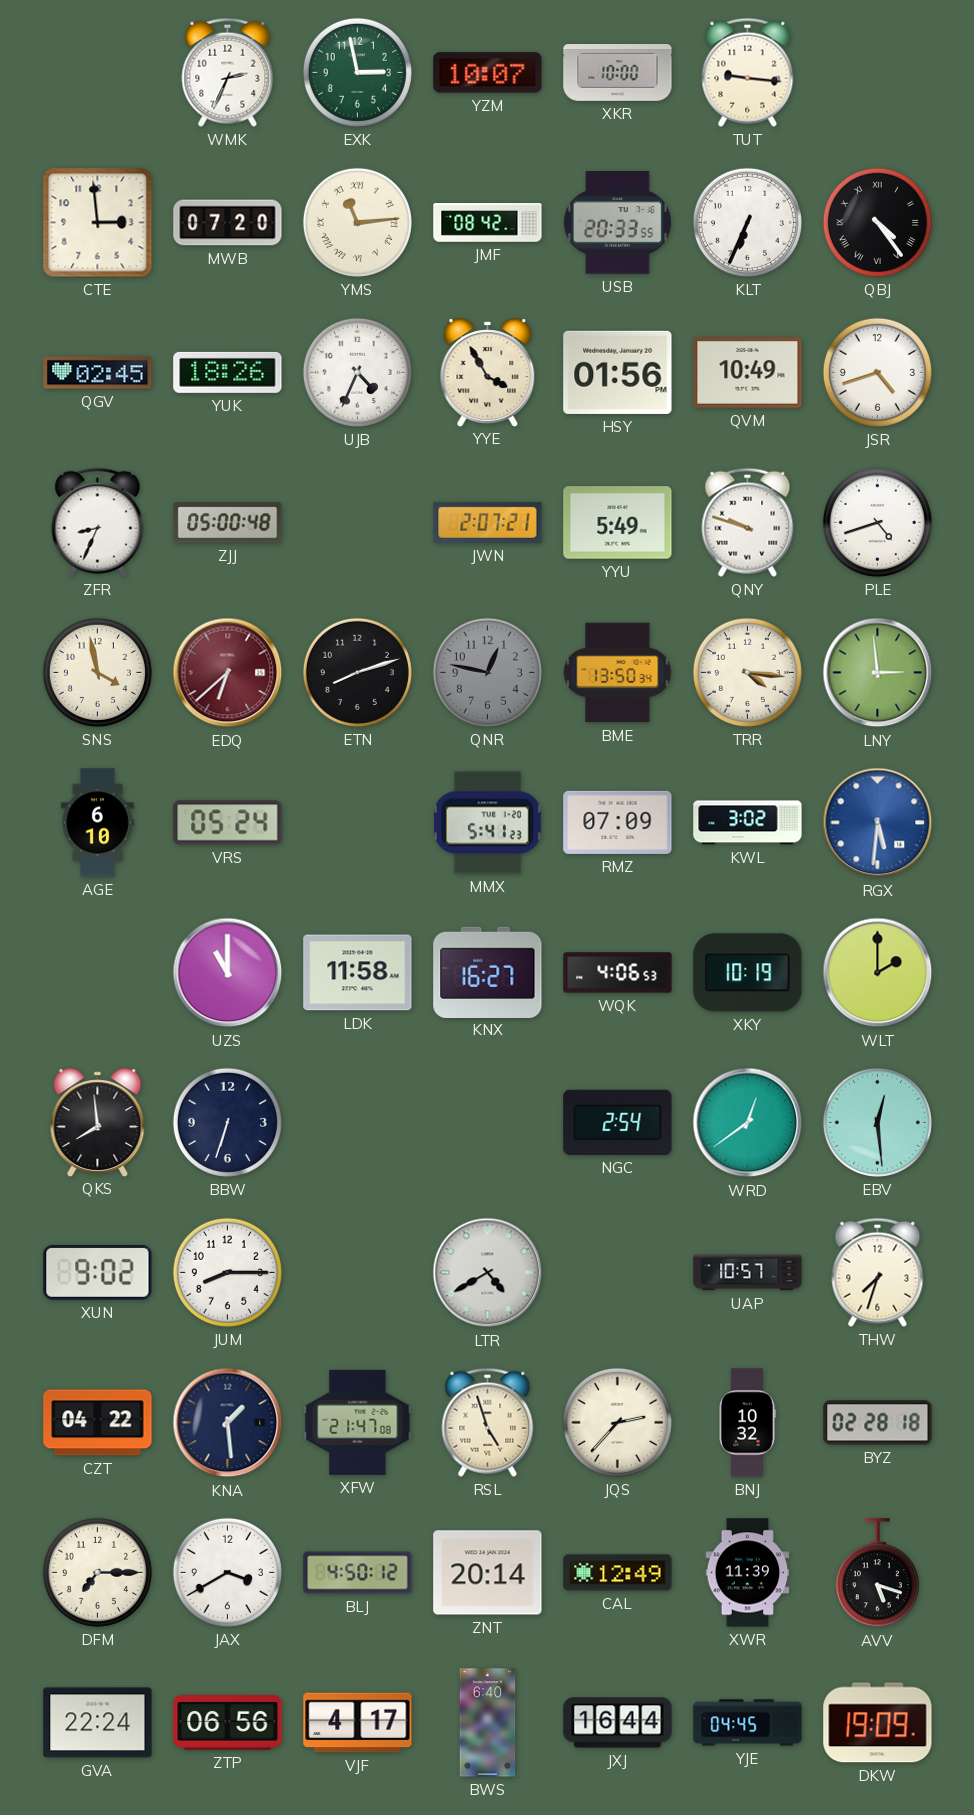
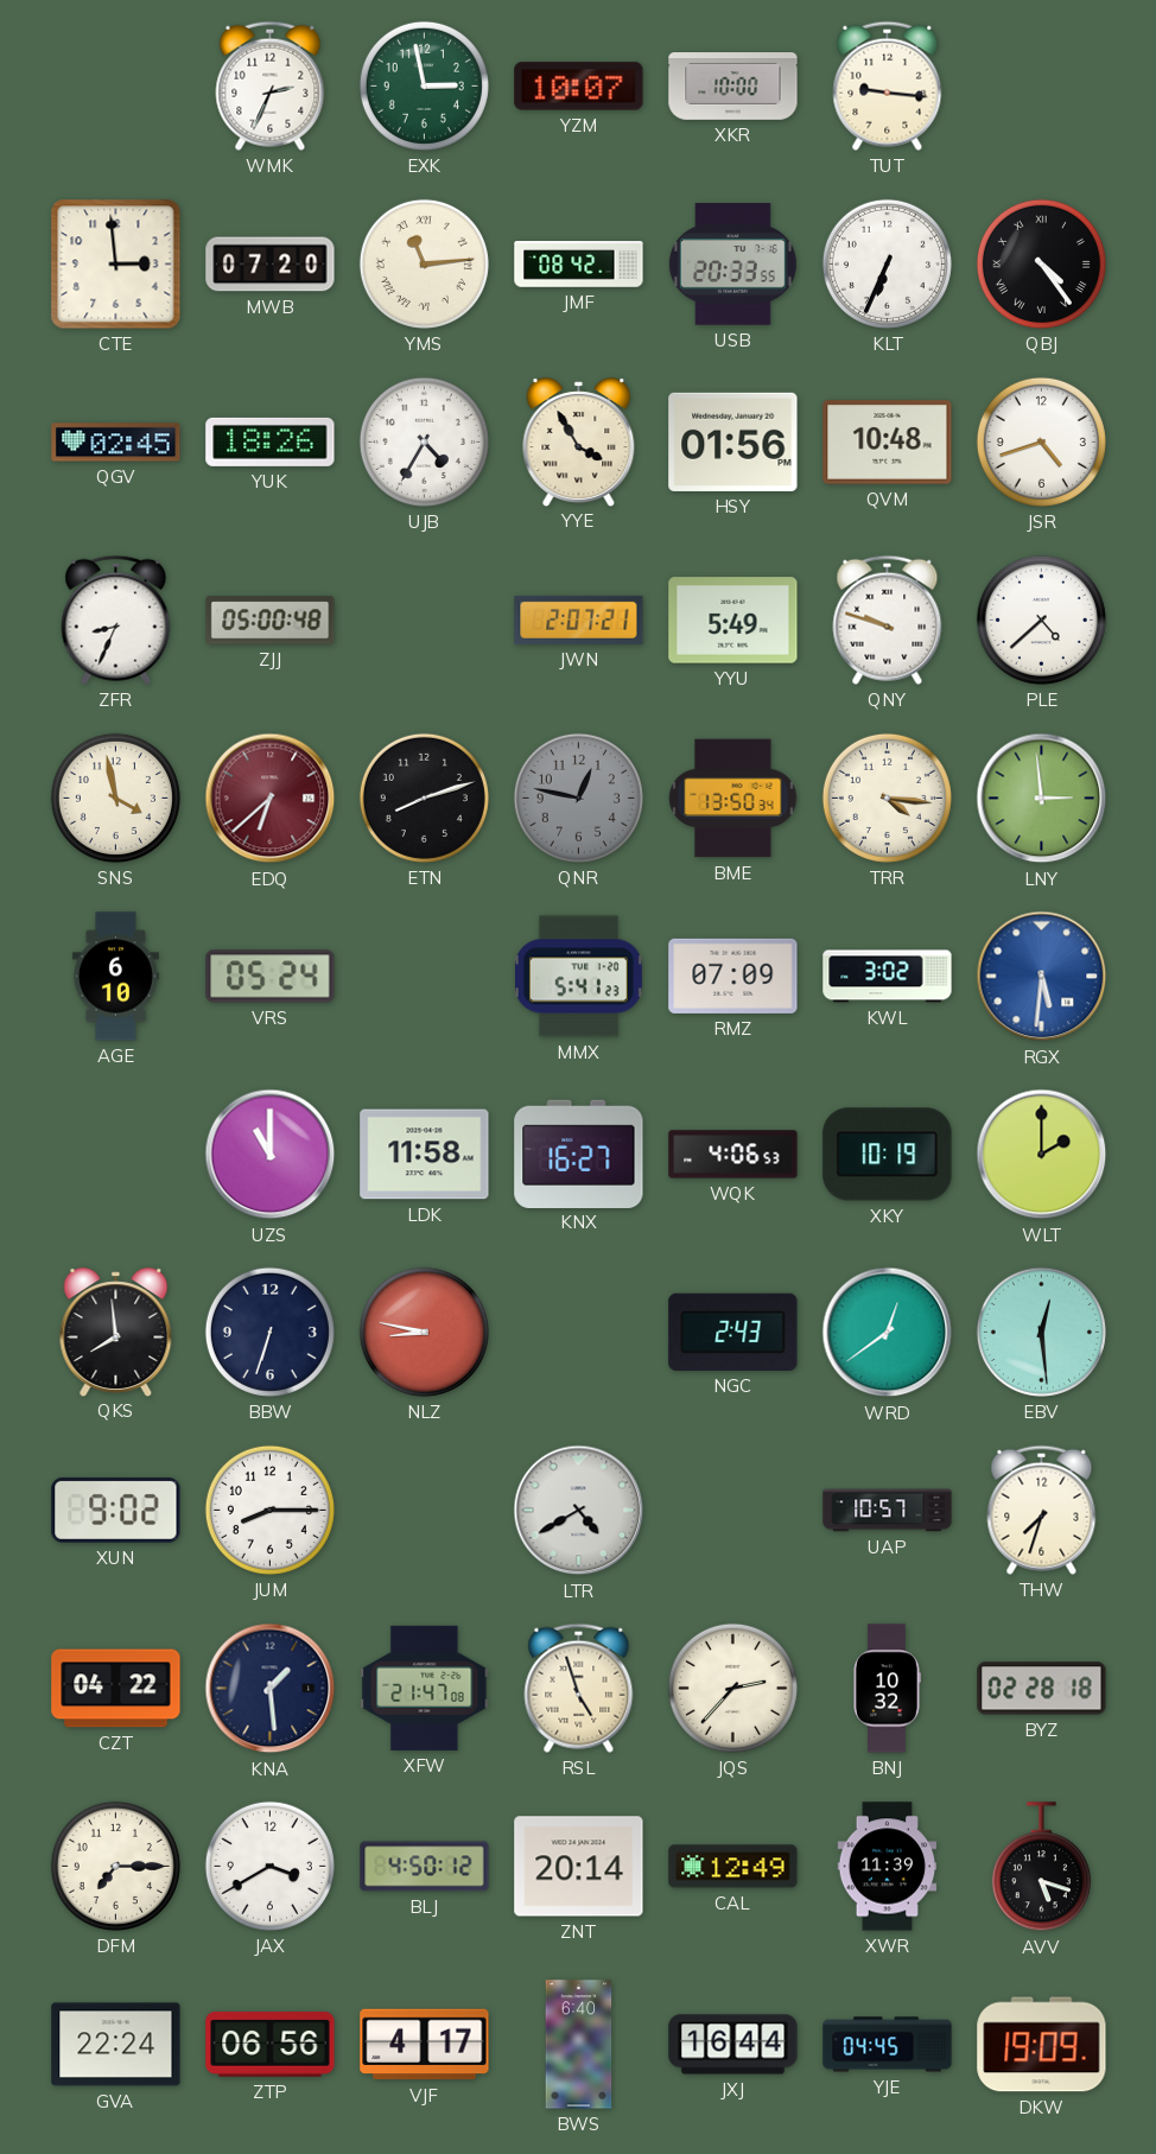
UJB: 4:34 -> 4:35
QVM: 10:49 -> 10:48
PLE: 4:42 -> 4:38
NLZ: none -> 8:47
NGC: 2:54 -> 2:43
